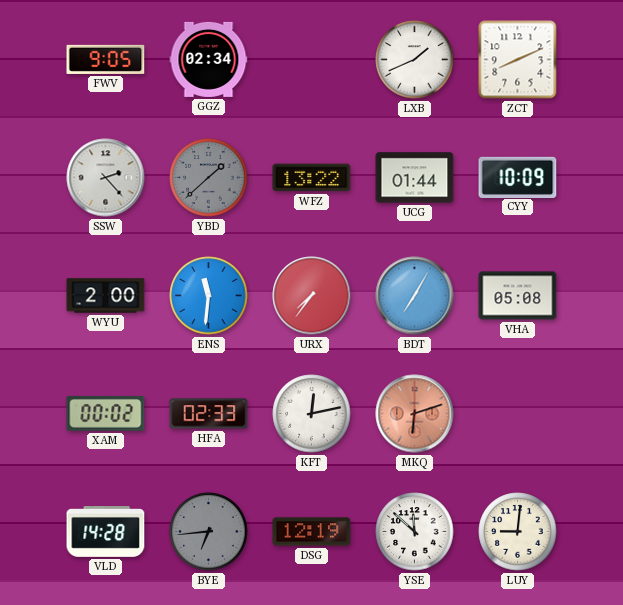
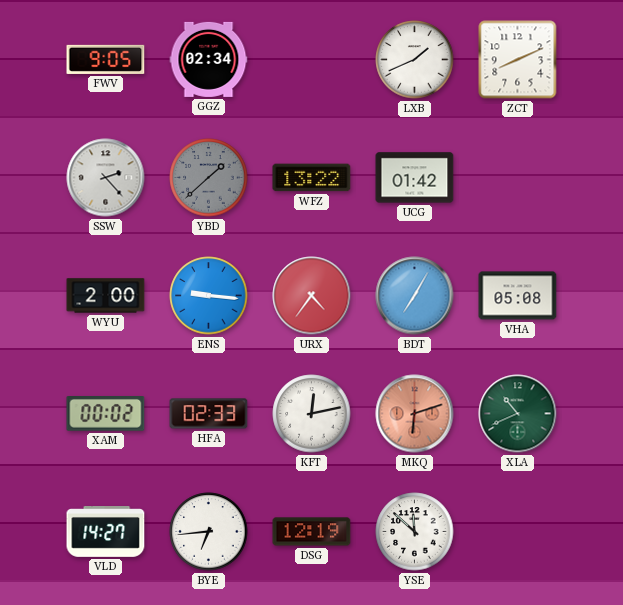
UCG: 01:44 -> 01:42
CYY: 10:09 -> none
ENS: 11:31 -> 9:16
URX: 7:36 -> 4:36
XLA: none -> 10:41
VLD: 14:28 -> 14:27
BYE dial: grey -> white
LUY: 9:01 -> none
